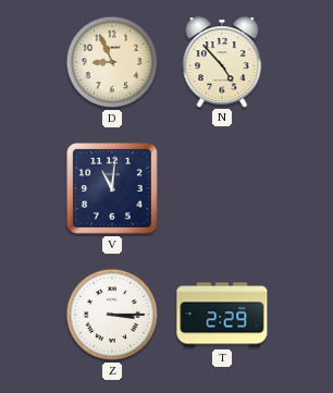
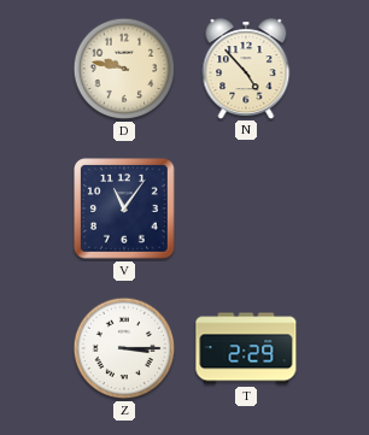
D: 8:56 -> 9:47
V: 11:01 -> 11:06
